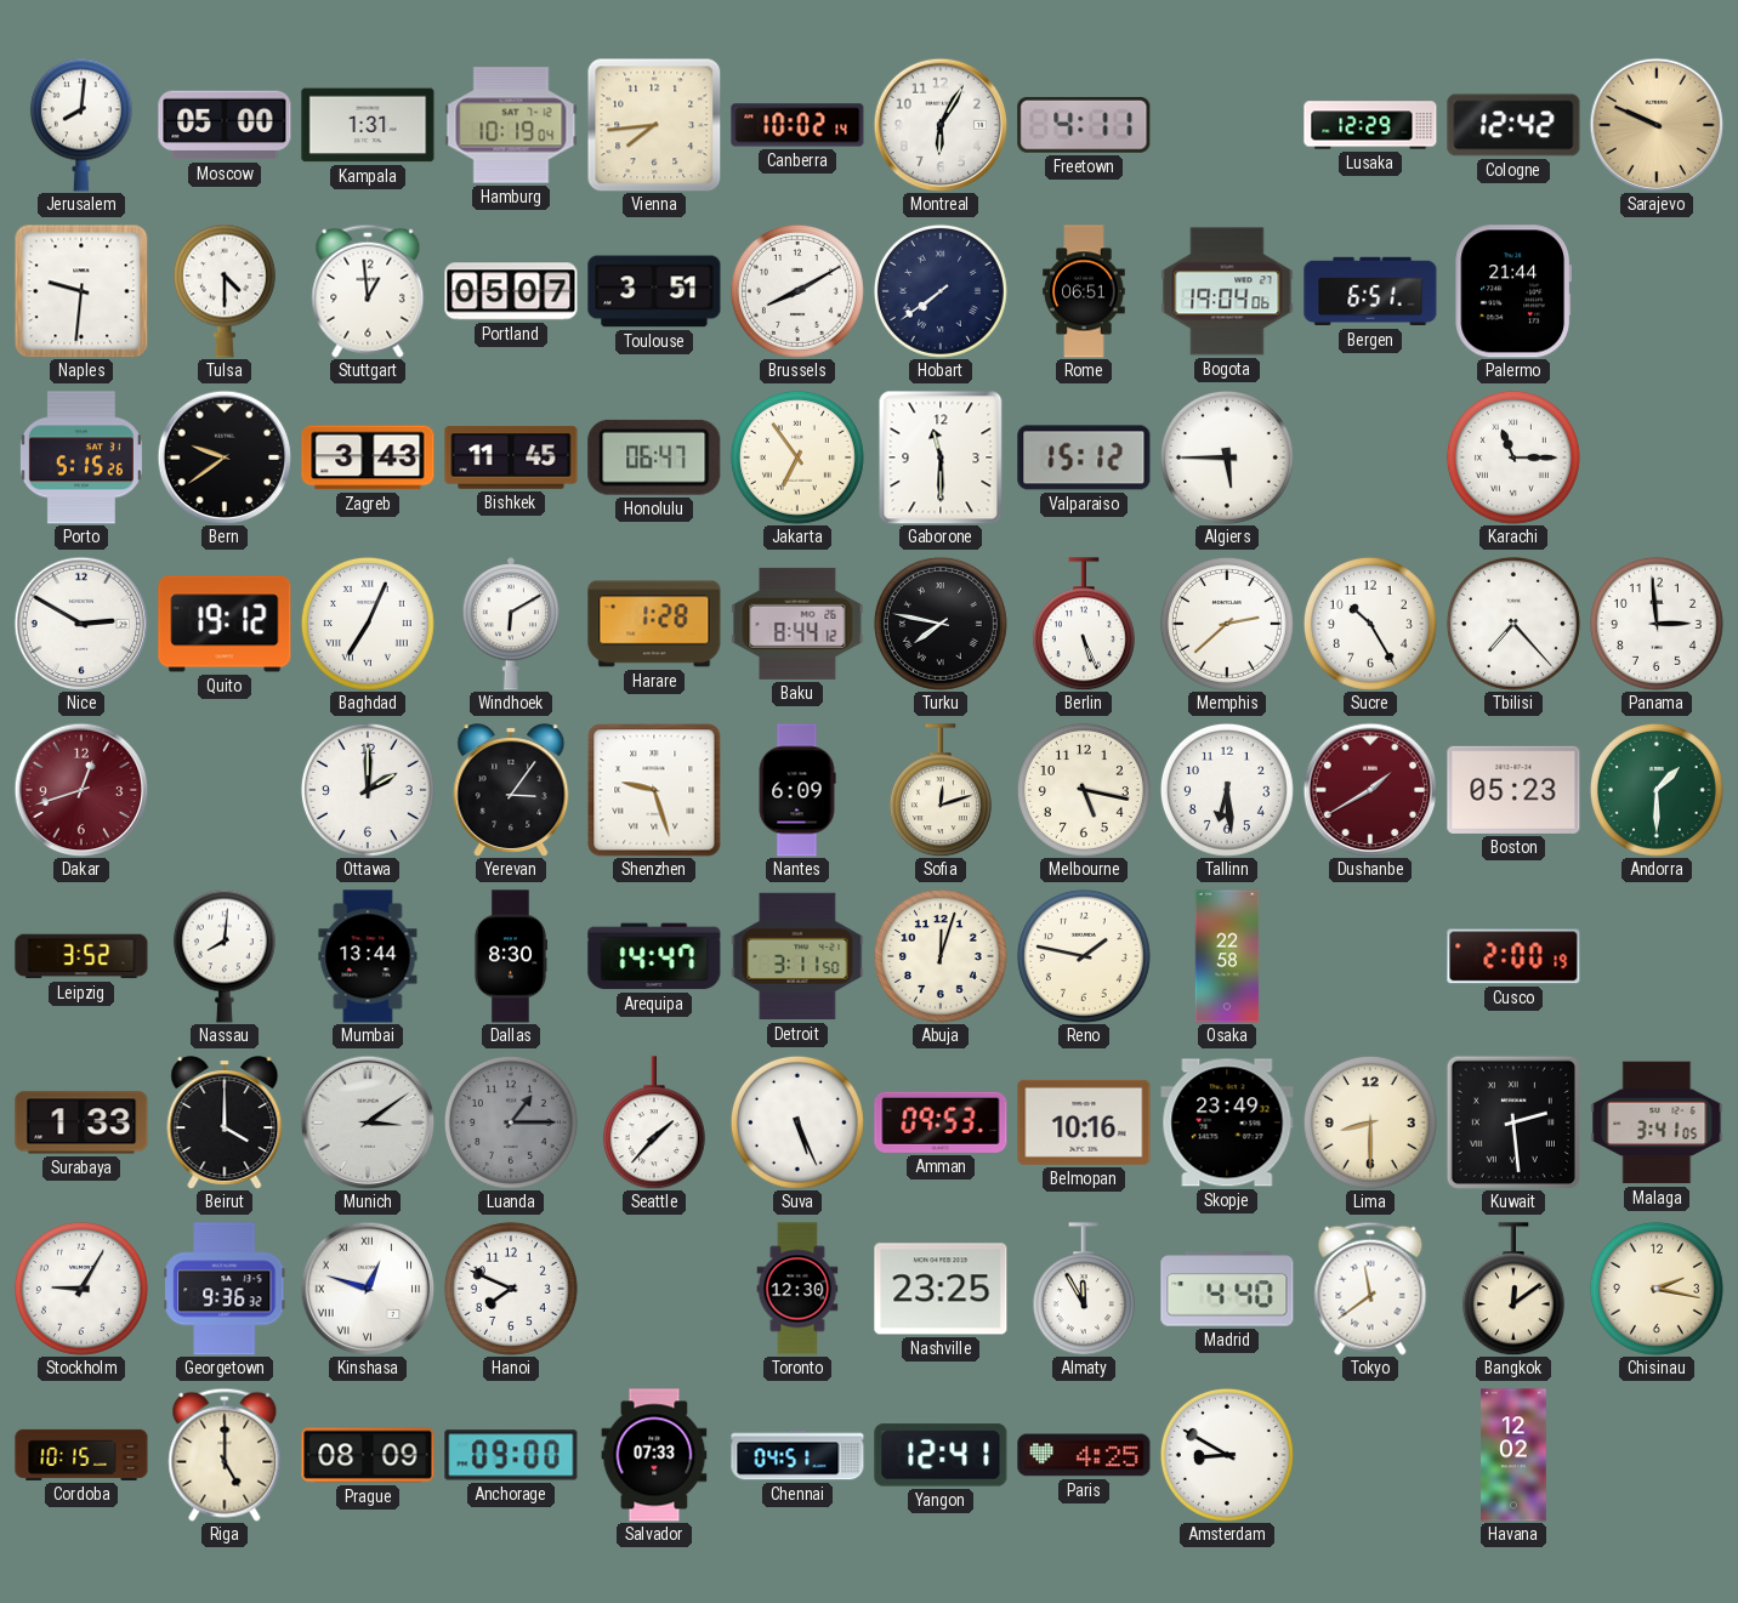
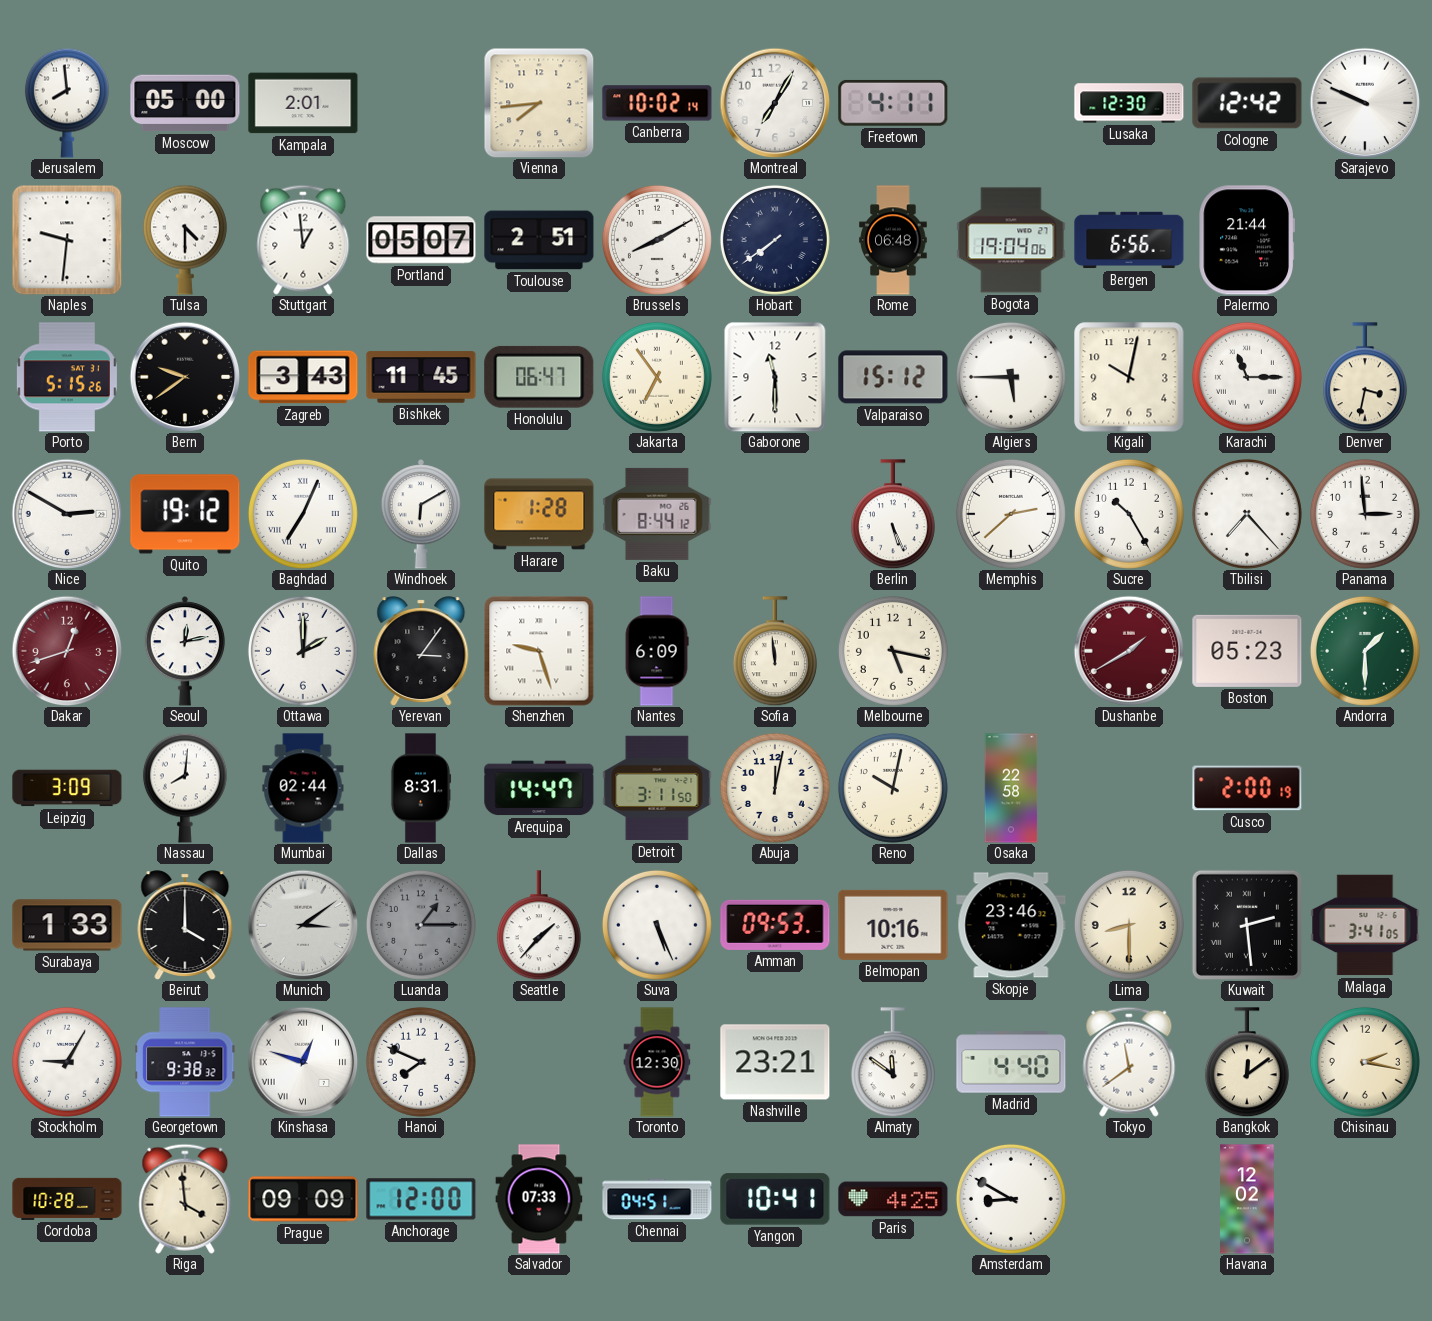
Jerusalem: 8:01 -> 7:59
Kampala: 1:31 -> 2:01
Hamburg: 10:19 -> none
Montreal: 6:05 -> 7:05
Lusaka: 12:29 -> 12:30
Sarajevo dial: champagne -> white
Toulouse: 3:51 -> 2:51
Rome: 06:51 -> 06:48
Bergen: 6:51 -> 6:56
Kigali: none -> 10:02
Denver: none -> 3:32
Turku: 7:47 -> none
Seoul: none -> 12:13
Sofia: 12:12 -> 11:59
Tallinn: 6:29 -> none
Leipzig: 3:52 -> 3:09
Mumbai: 13:44 -> 02:44
Dallas: 8:30 -> 8:31
Abuja: 12:03 -> 12:02
Reno: 1:47 -> 10:02
Skopje: 23:49 -> 23:46
Georgetown: 9:36 -> 9:38
Nashville: 23:25 -> 23:21
Almaty: 11:55 -> 11:51
Cordoba: 10:15 -> 10:28
Riga: 5:00 -> 3:59
Prague: 08:09 -> 09:09
Anchorage: 09:00 -> 12:00
Yangon: 12:41 -> 10:41
